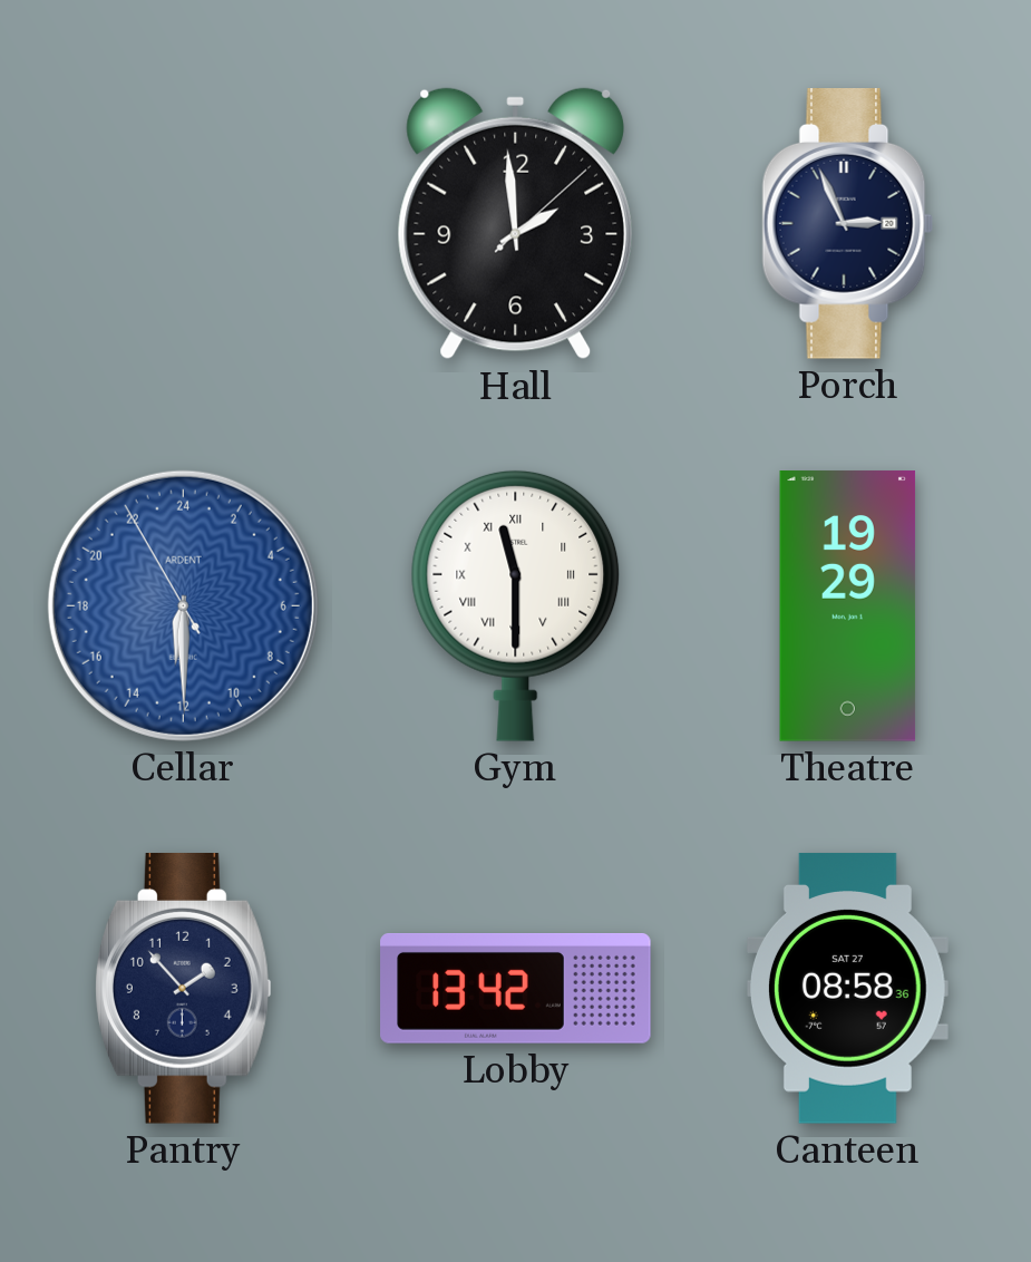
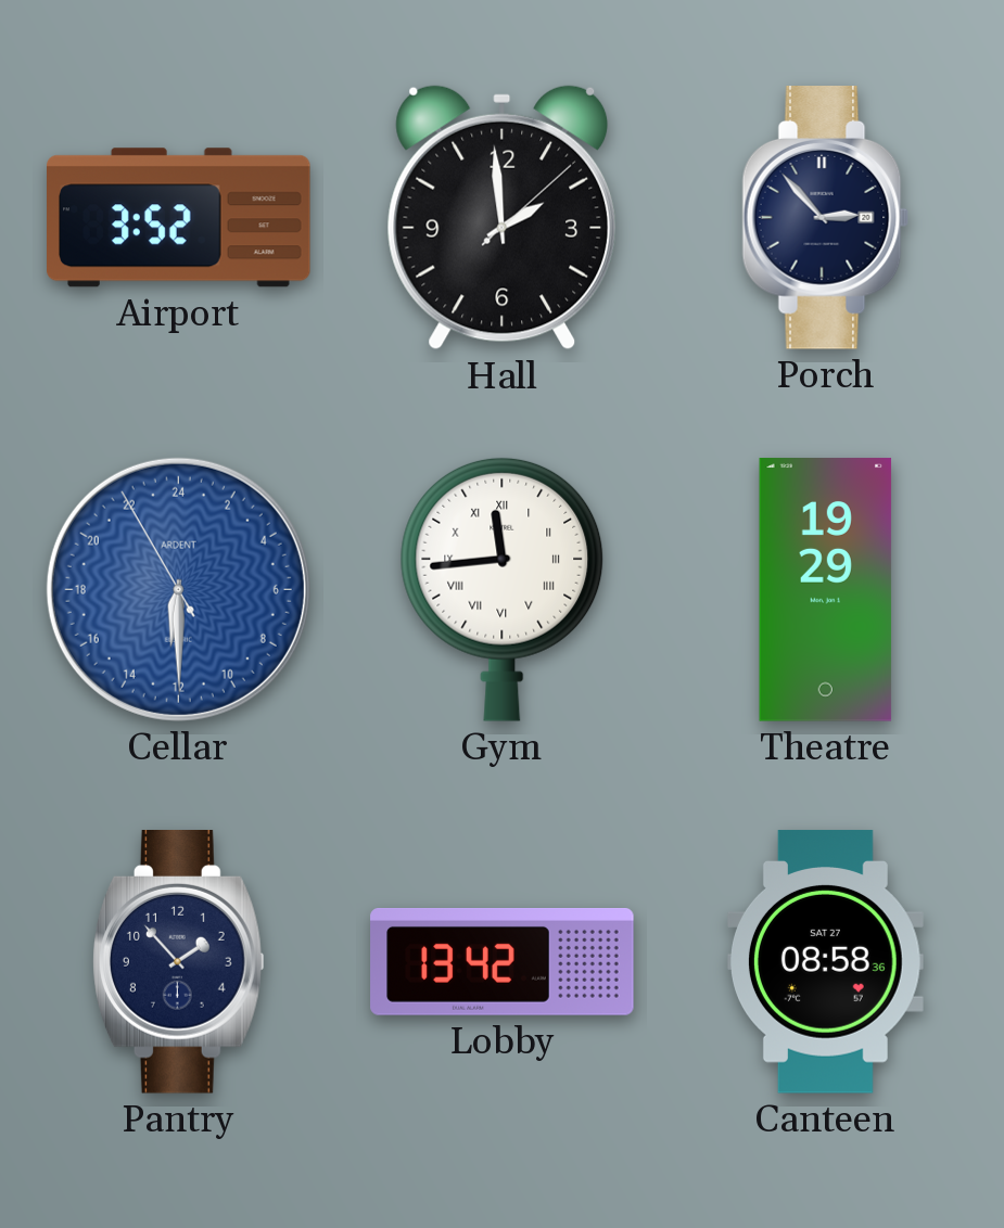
Airport: none -> 3:52
Porch: 2:56 -> 2:53
Gym: 11:30 -> 11:44
